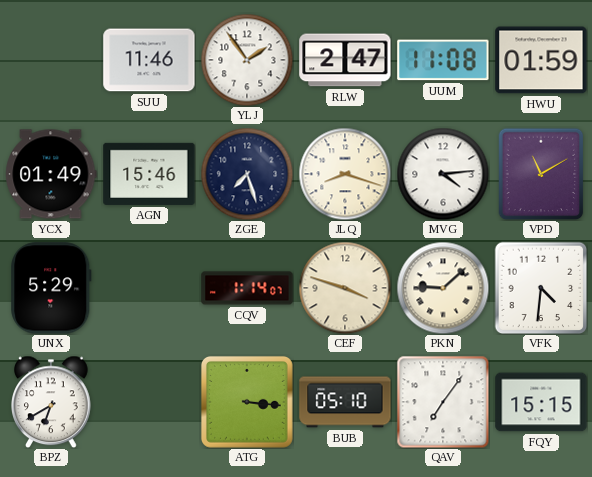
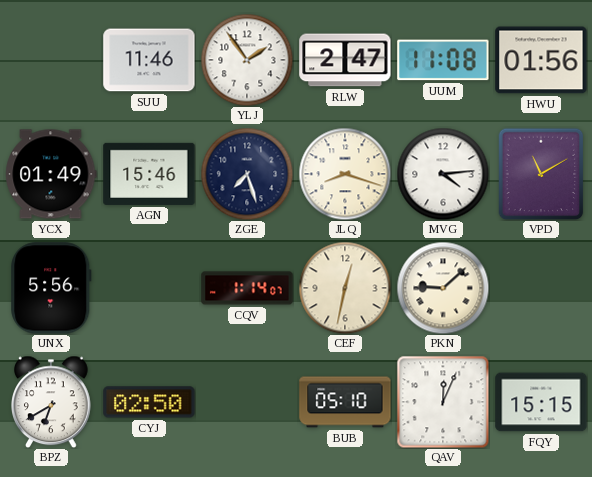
HWU: 01:59 -> 01:56
UNX: 5:29 -> 5:56
CEF: 3:48 -> 12:32
VFK: 4:31 -> none
CYJ: none -> 02:50
ATG: 3:16 -> none
QAV: 7:06 -> 12:04
